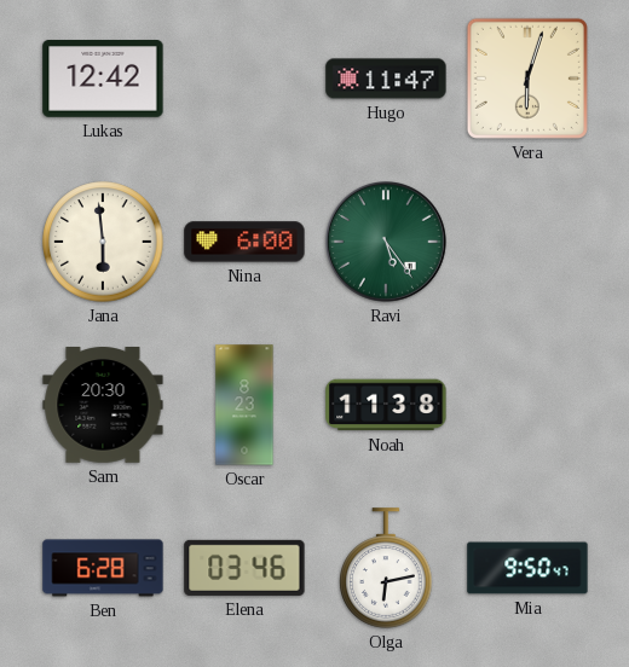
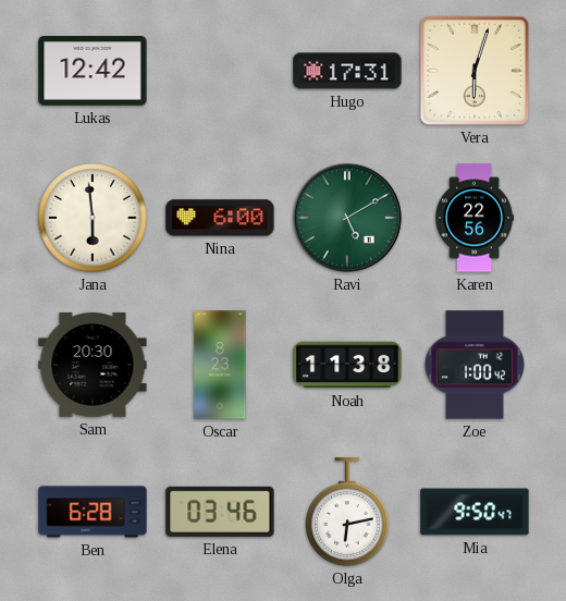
Hugo: 11:47 -> 17:31
Ravi: 5:24 -> 5:10
Karen: none -> 22:56
Zoe: none -> 1:00
